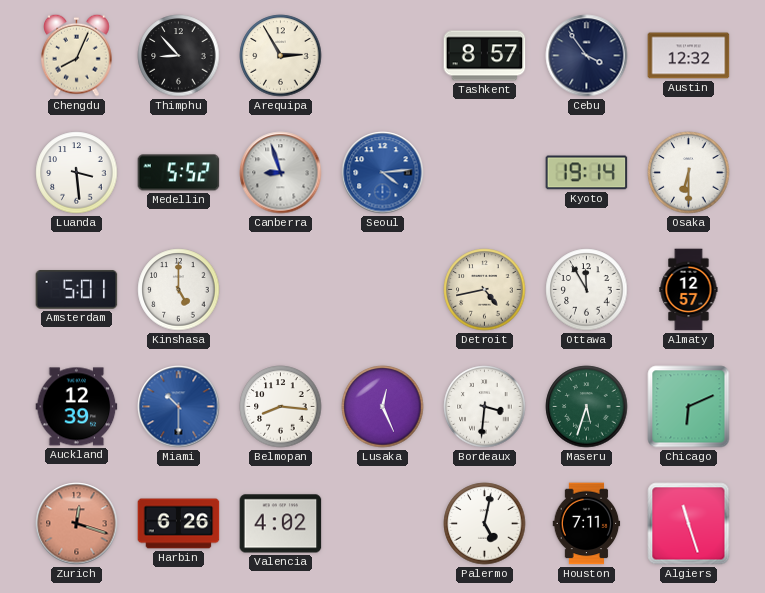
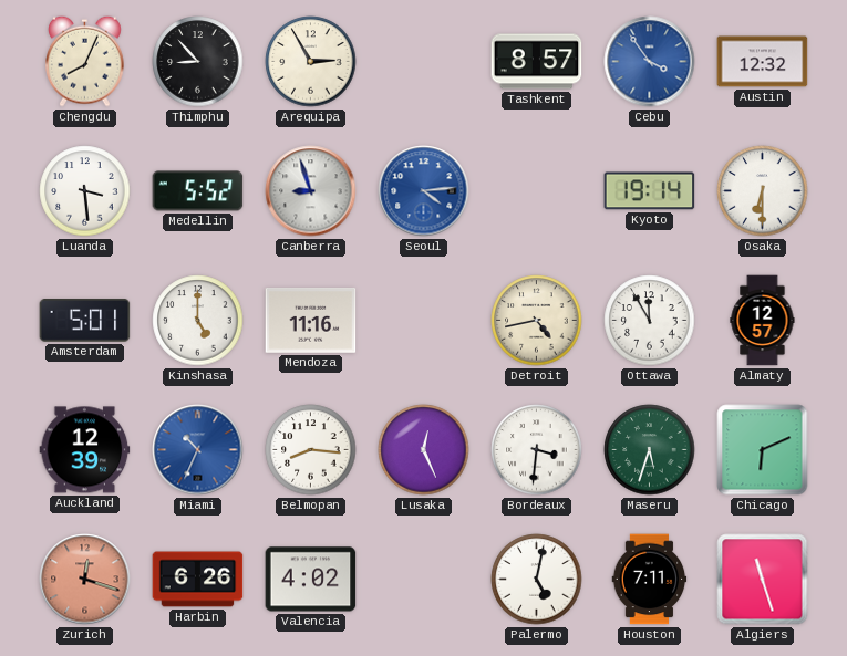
Cebu dial: navy -> blue
Mendoza: none -> 11:16
Miami: 10:30 -> 10:34
